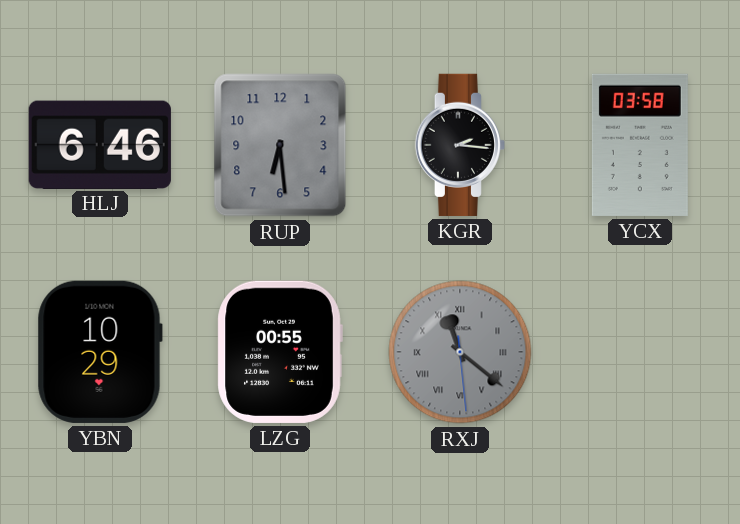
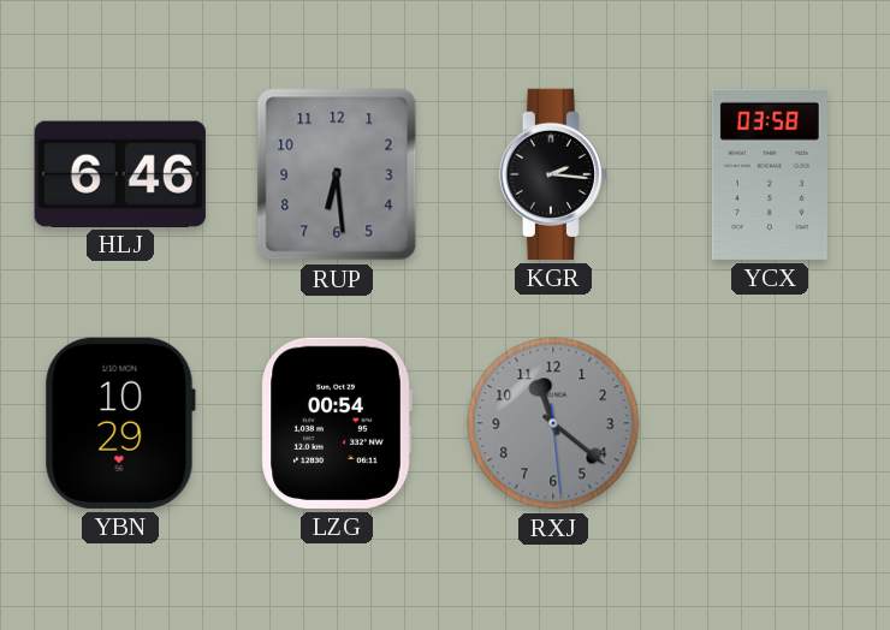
LZG: 00:55 -> 00:54
RXJ numerals: Roman -> Arabic
